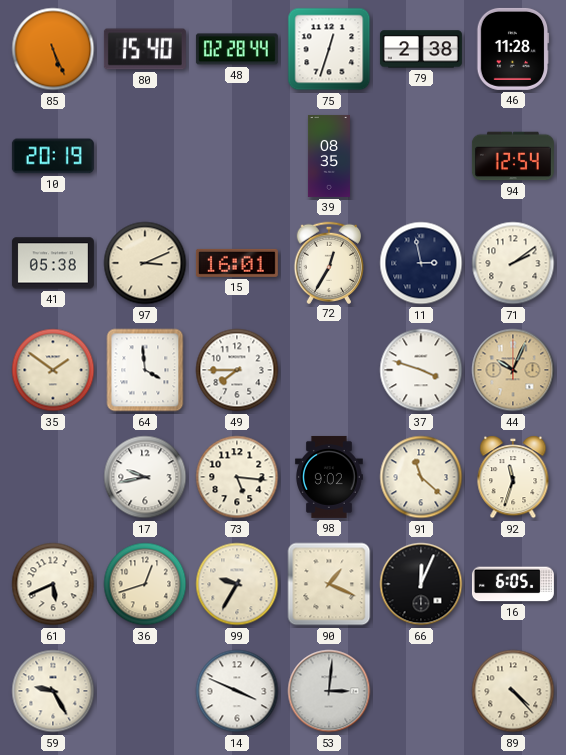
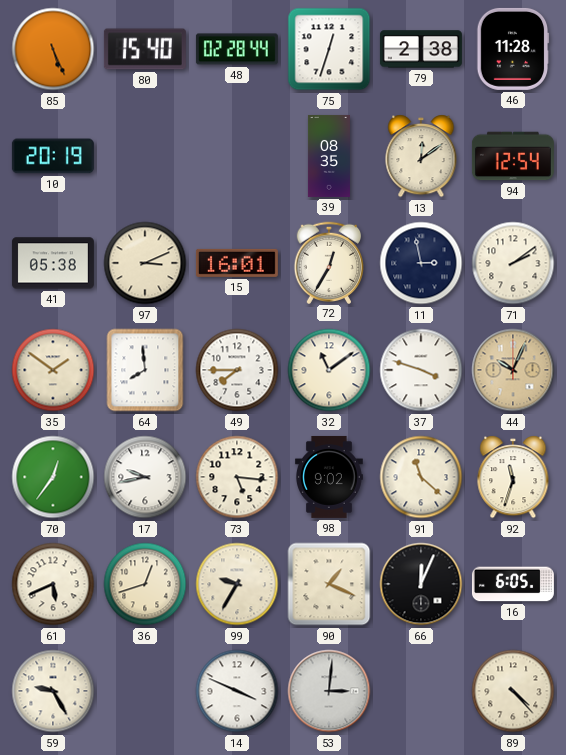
13: none -> 12:09
64: 3:59 -> 7:59
32: none -> 11:09
70: none -> 12:36
